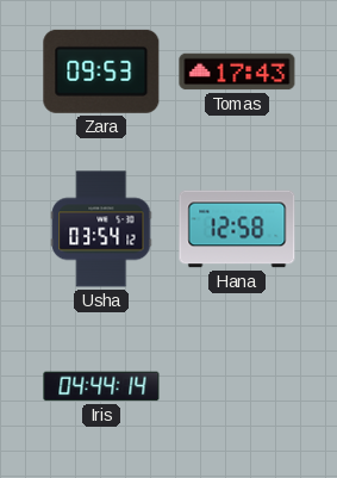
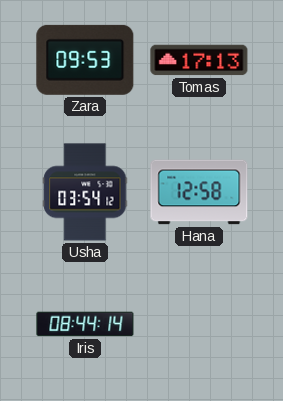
Tomas: 17:43 -> 17:13
Iris: 04:44 -> 08:44
